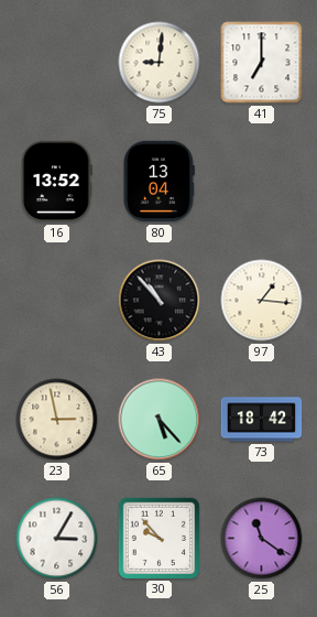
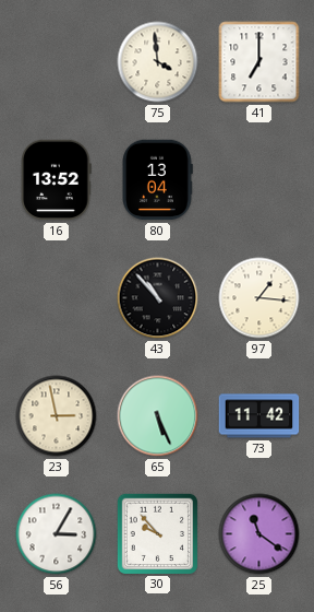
75: 9:01 -> 3:59
65: 5:23 -> 5:26
73: 18:42 -> 11:42
